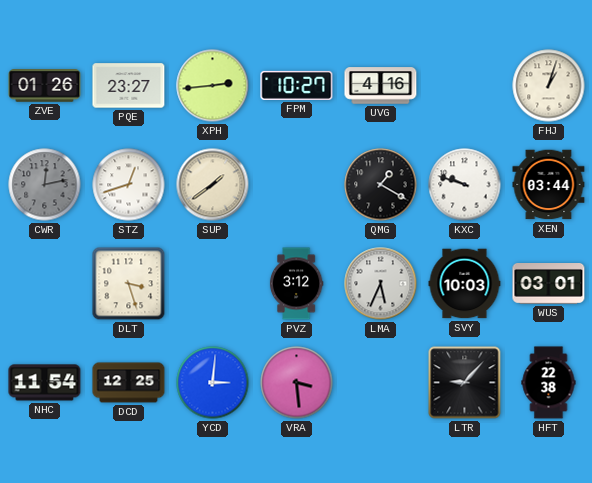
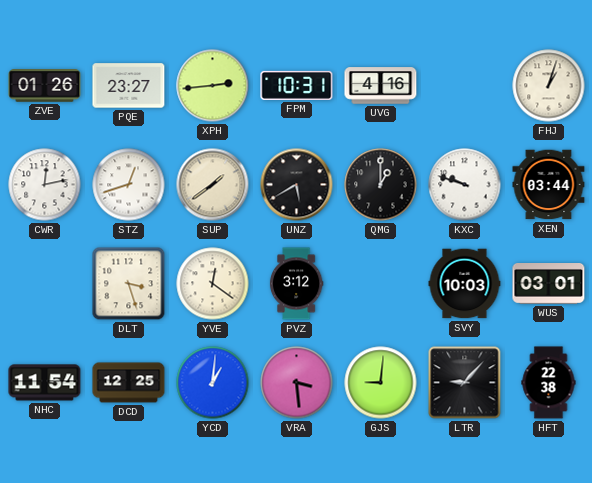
FPM: 10:27 -> 10:31
CWR dial: grey -> white
UNZ: none -> 5:40
QMG: 1:20 -> 1:00
YVE: none -> 12:21
LMA: 5:34 -> none
YCD: 3:01 -> 1:01
GJS: none -> 9:01
